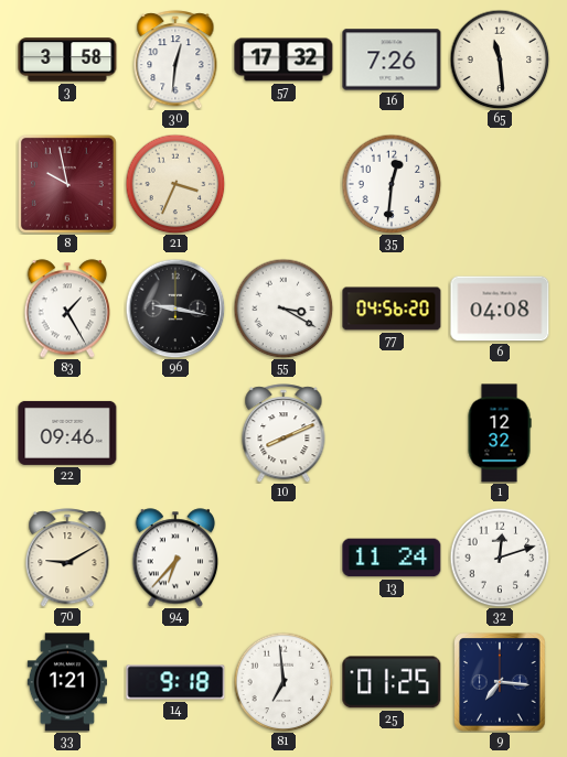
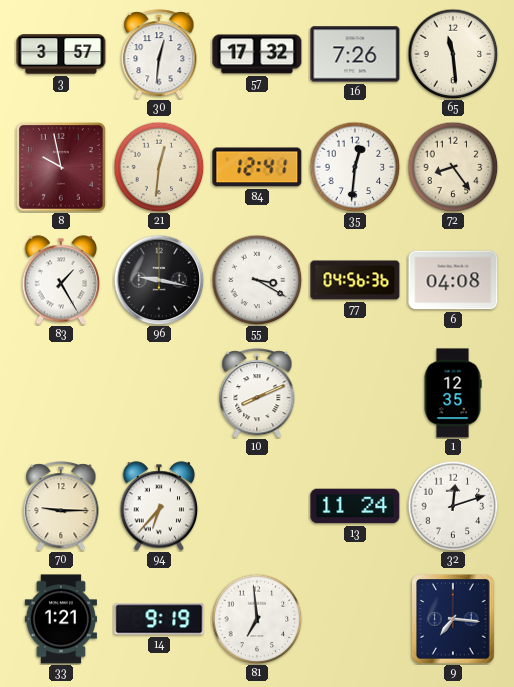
3: 3:58 -> 3:57
21: 3:34 -> 12:31
84: none -> 12:41
72: none -> 8:24
77: 04:56:20 -> 04:56:36
22: 09:46 -> none
1: 12:32 -> 12:35
70: 9:10 -> 9:15
14: 9:18 -> 9:19
25: 01:25 -> none
